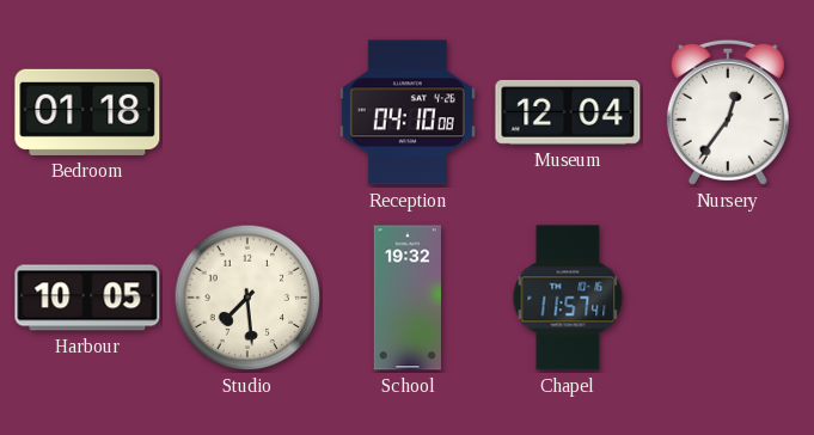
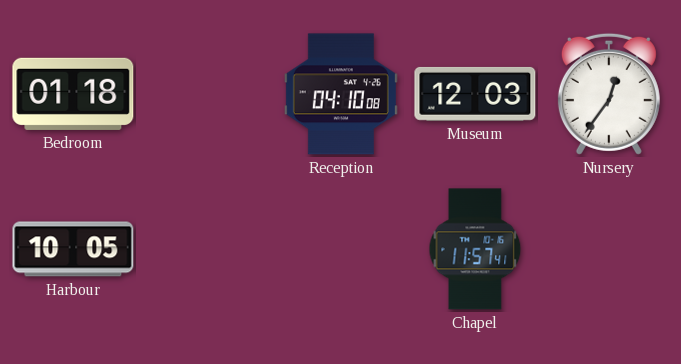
Museum: 12:04 -> 12:03
Studio: 7:29 -> none
School: 19:32 -> none
